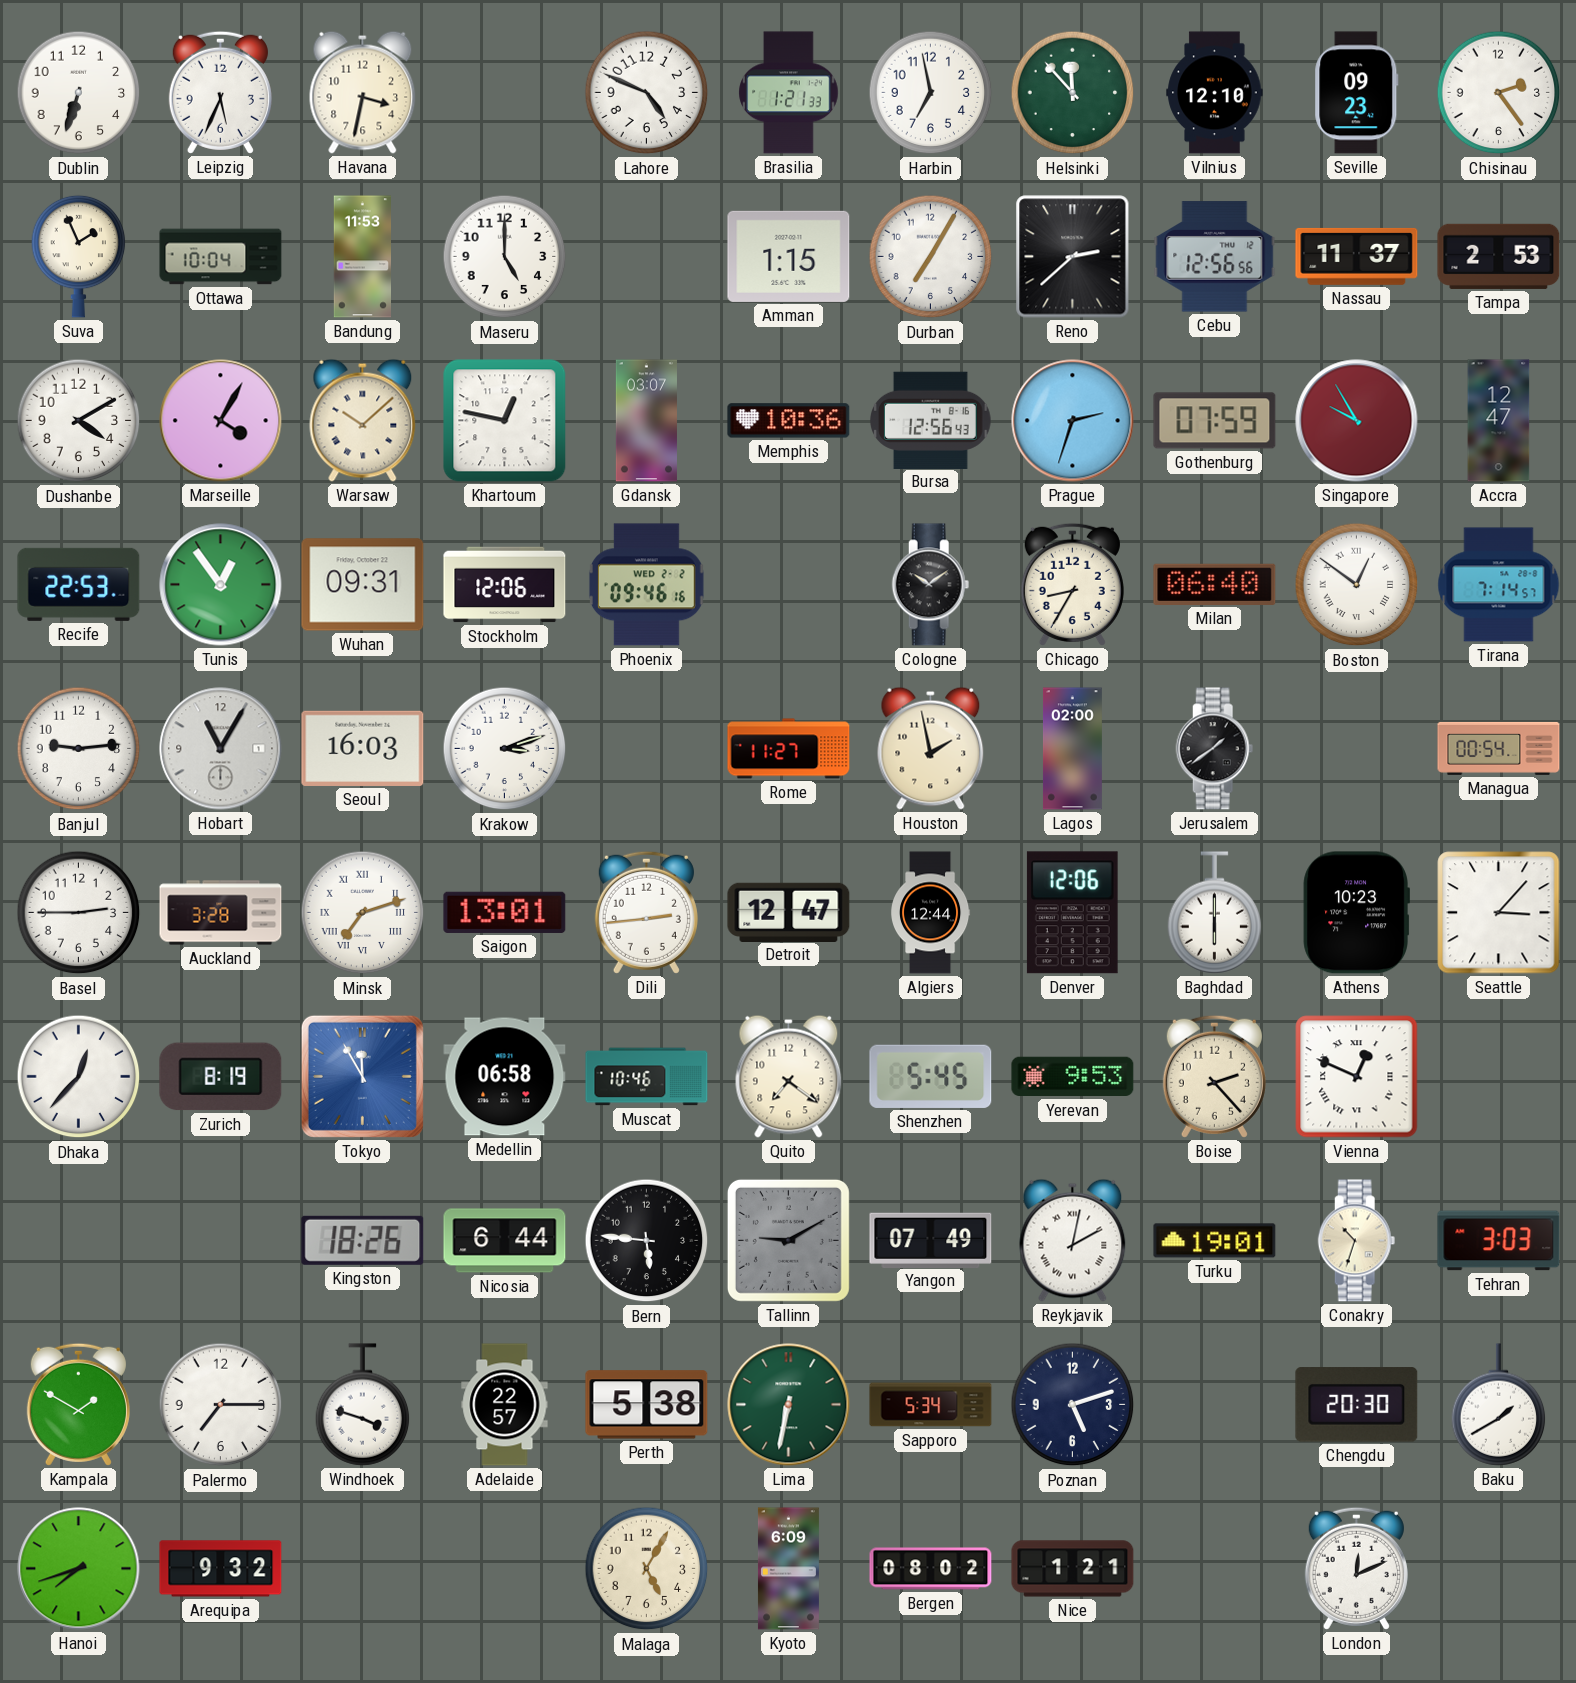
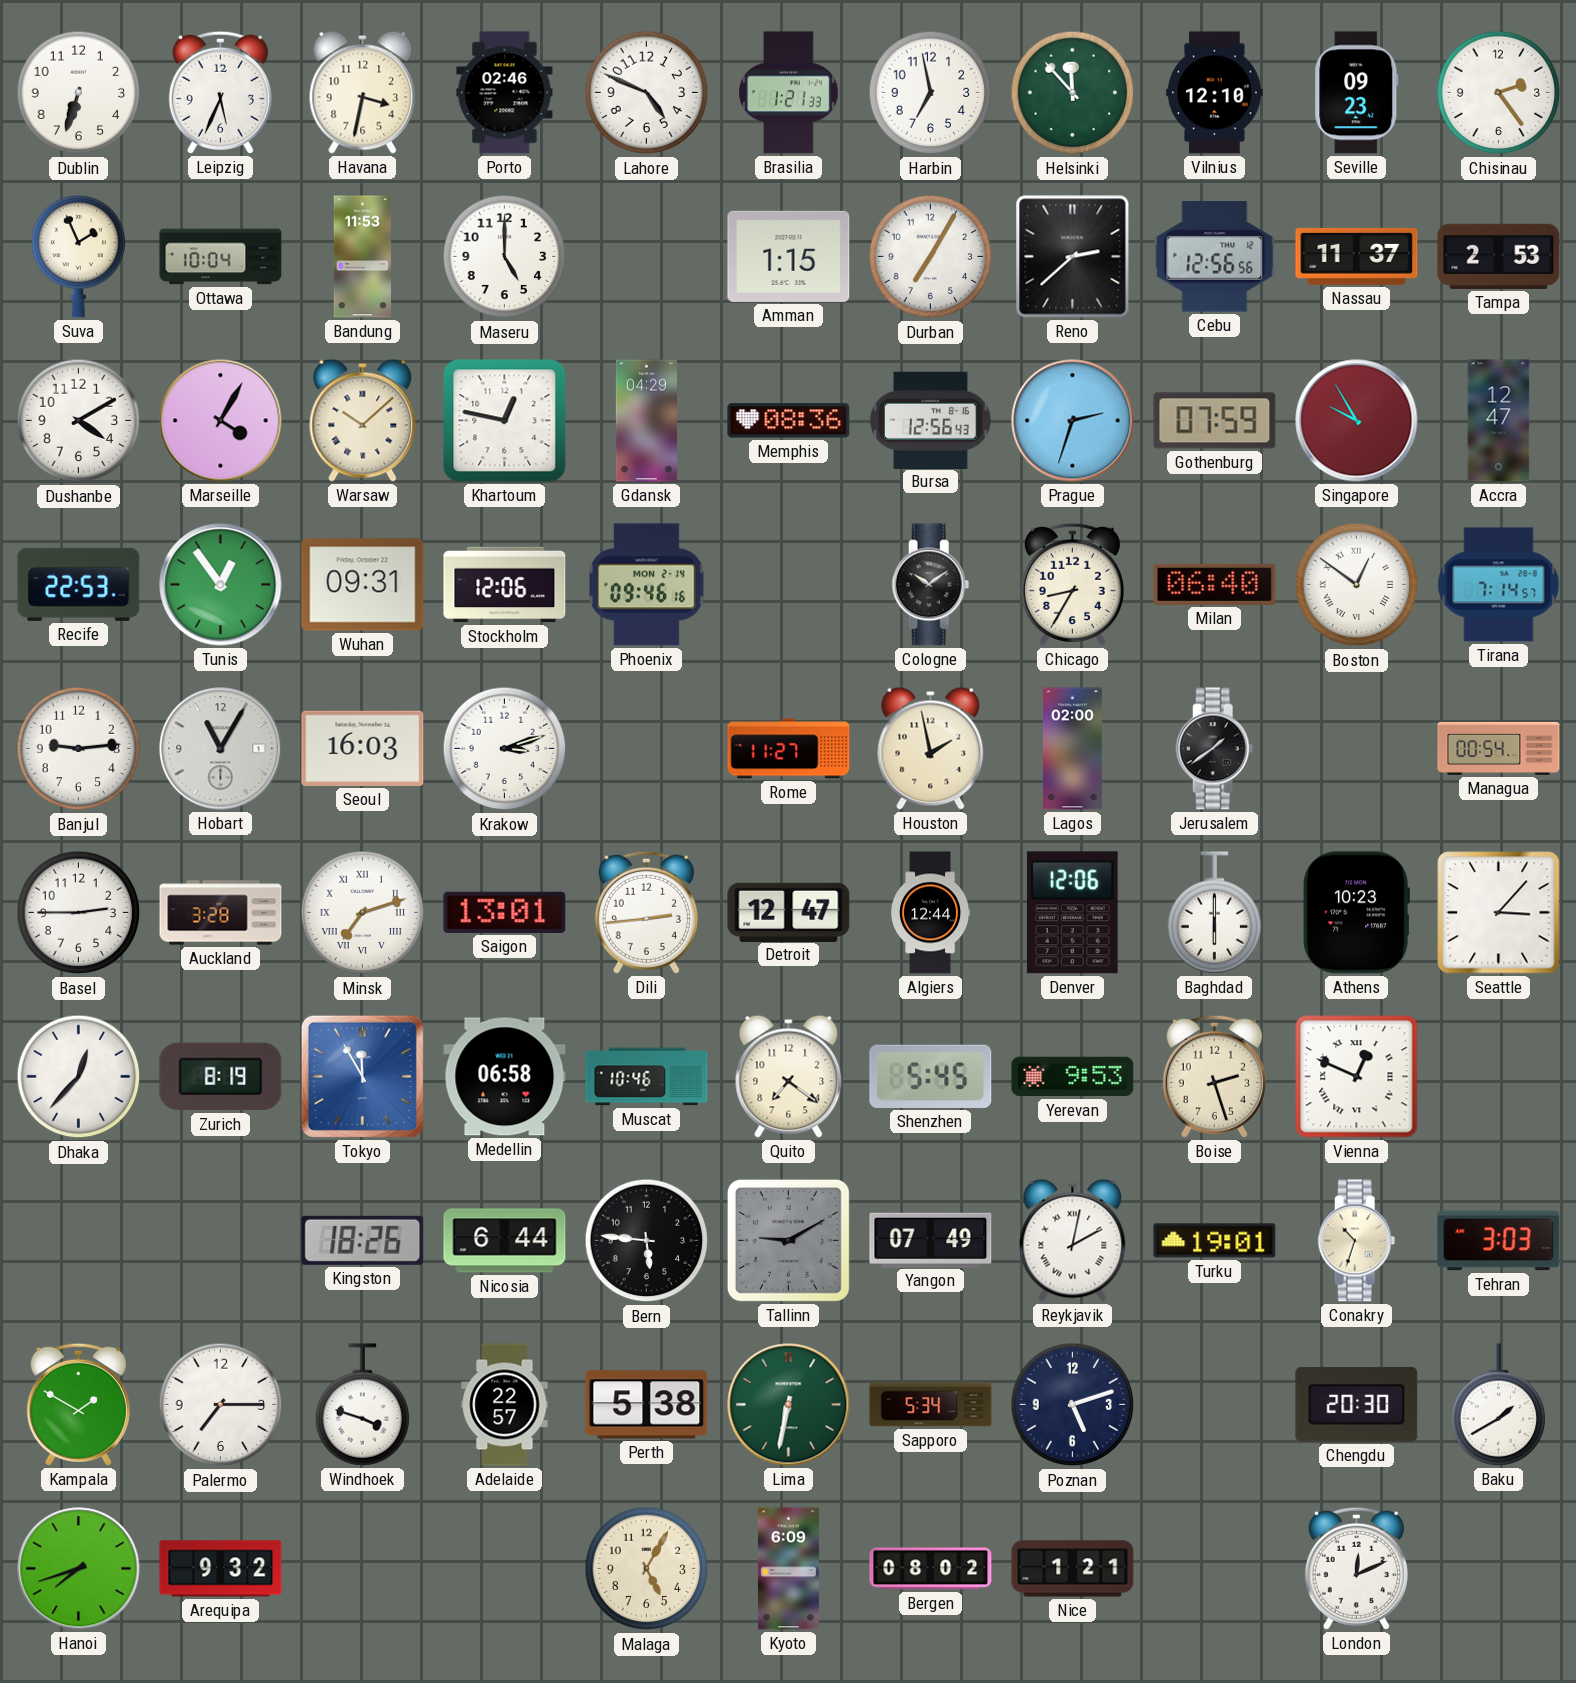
Porto: none -> 02:46
Gdansk: 03:07 -> 04:29
Memphis: 10:36 -> 08:36
Phoenix date: WED 2-2 -> MON 2-14
Boise: 2:23 -> 2:27
